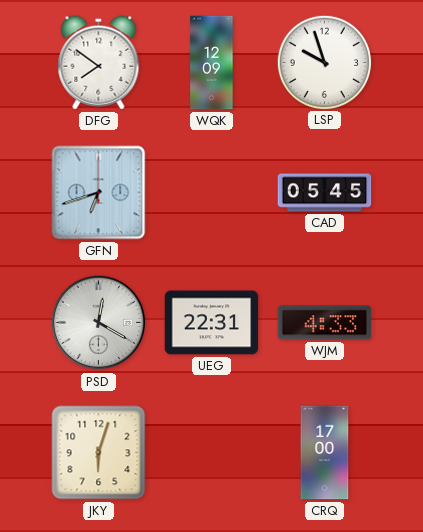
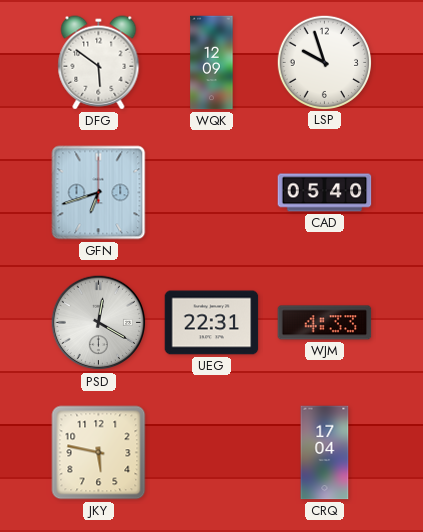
DFG: 7:51 -> 5:51
CAD: 05:45 -> 05:40
JKY: 6:03 -> 5:47
CRQ: 17:00 -> 17:04
